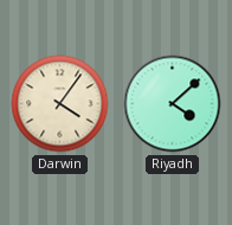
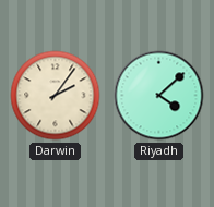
Darwin: 4:06 -> 2:06
